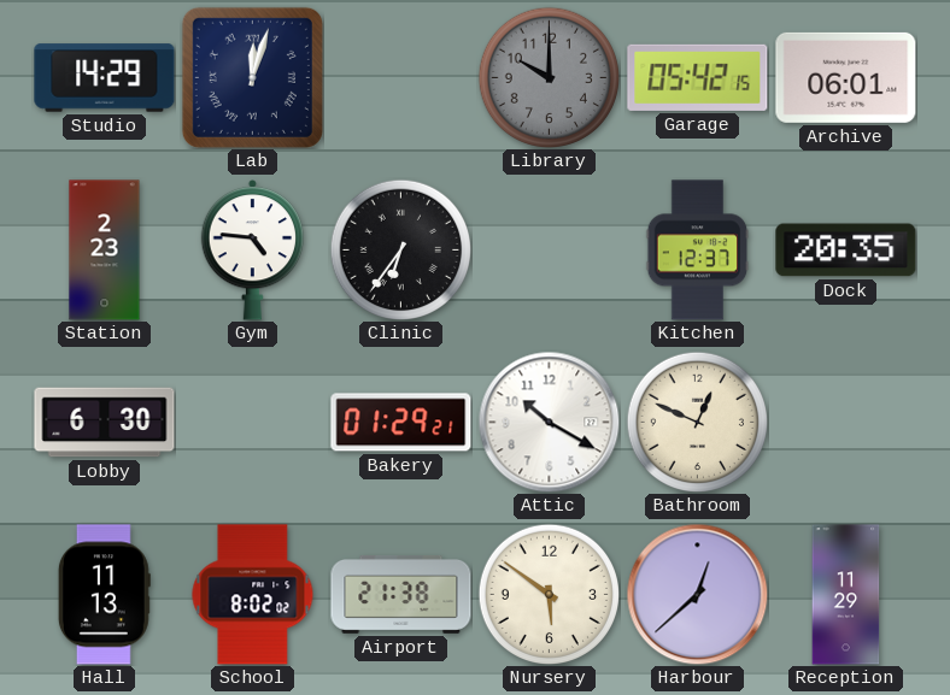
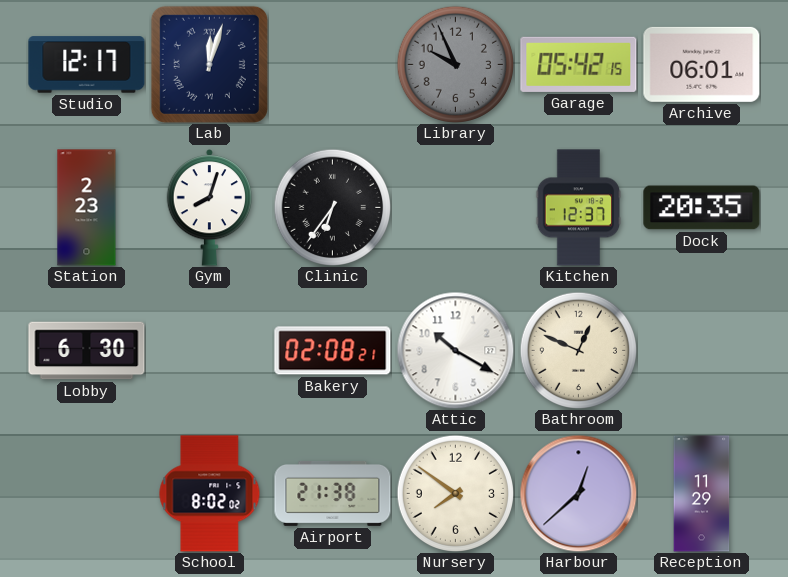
Studio: 14:29 -> 12:17
Library: 10:00 -> 9:56
Gym: 4:46 -> 8:03
Bakery: 01:29 -> 02:08
Hall: 11:13 -> none
Nursery: 5:51 -> 7:51
